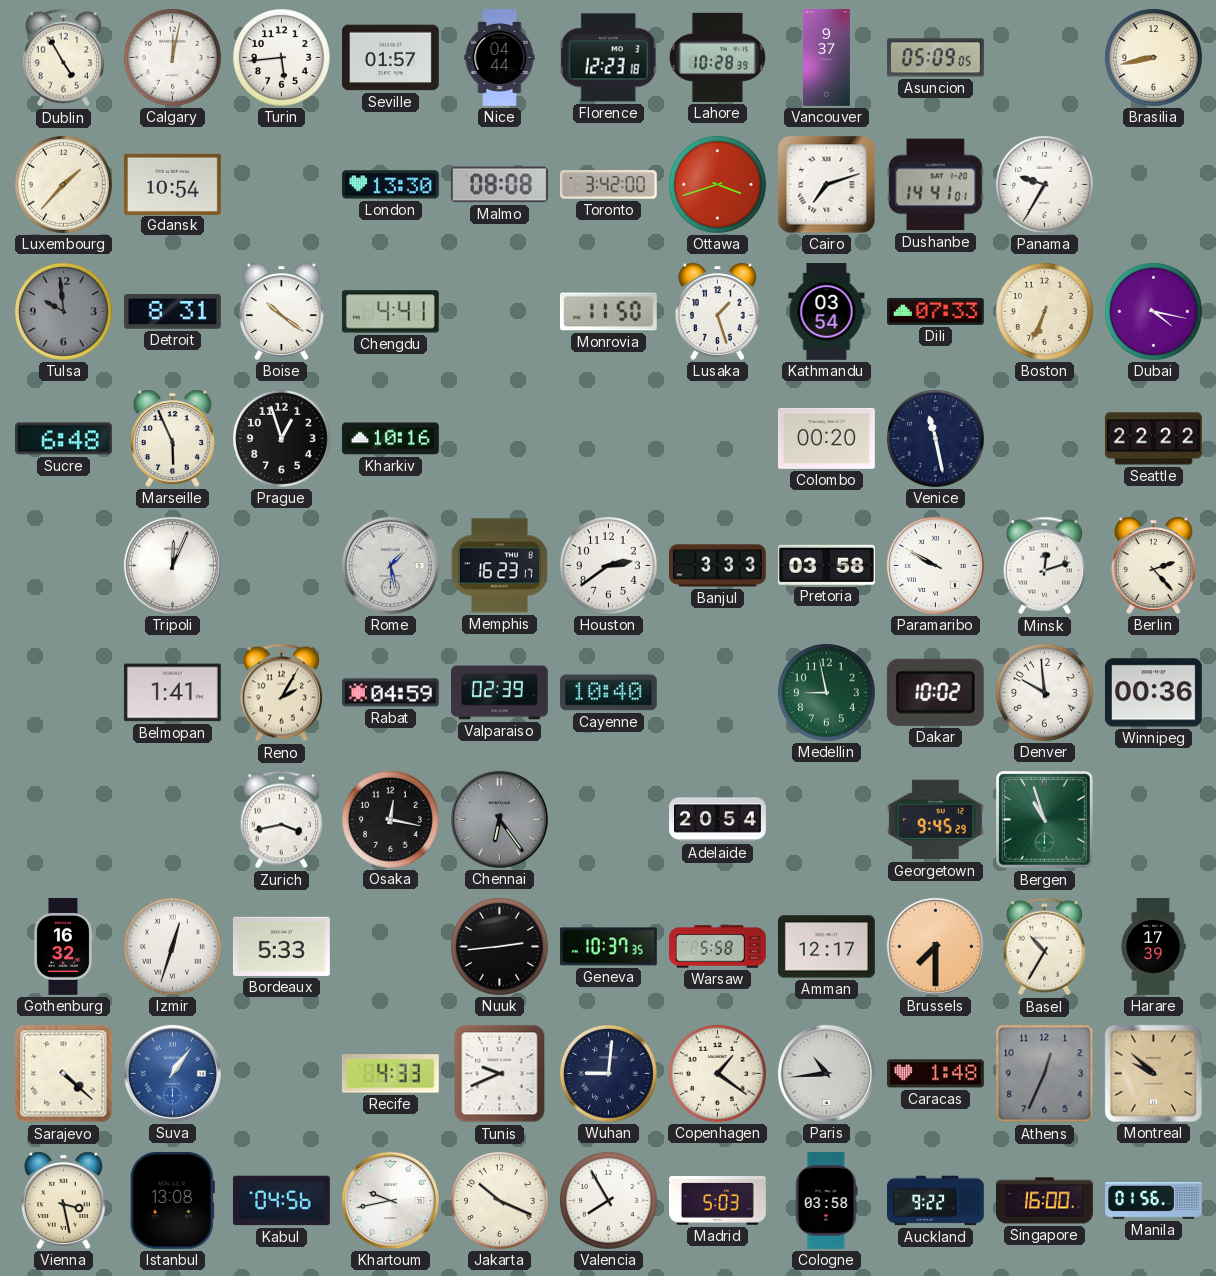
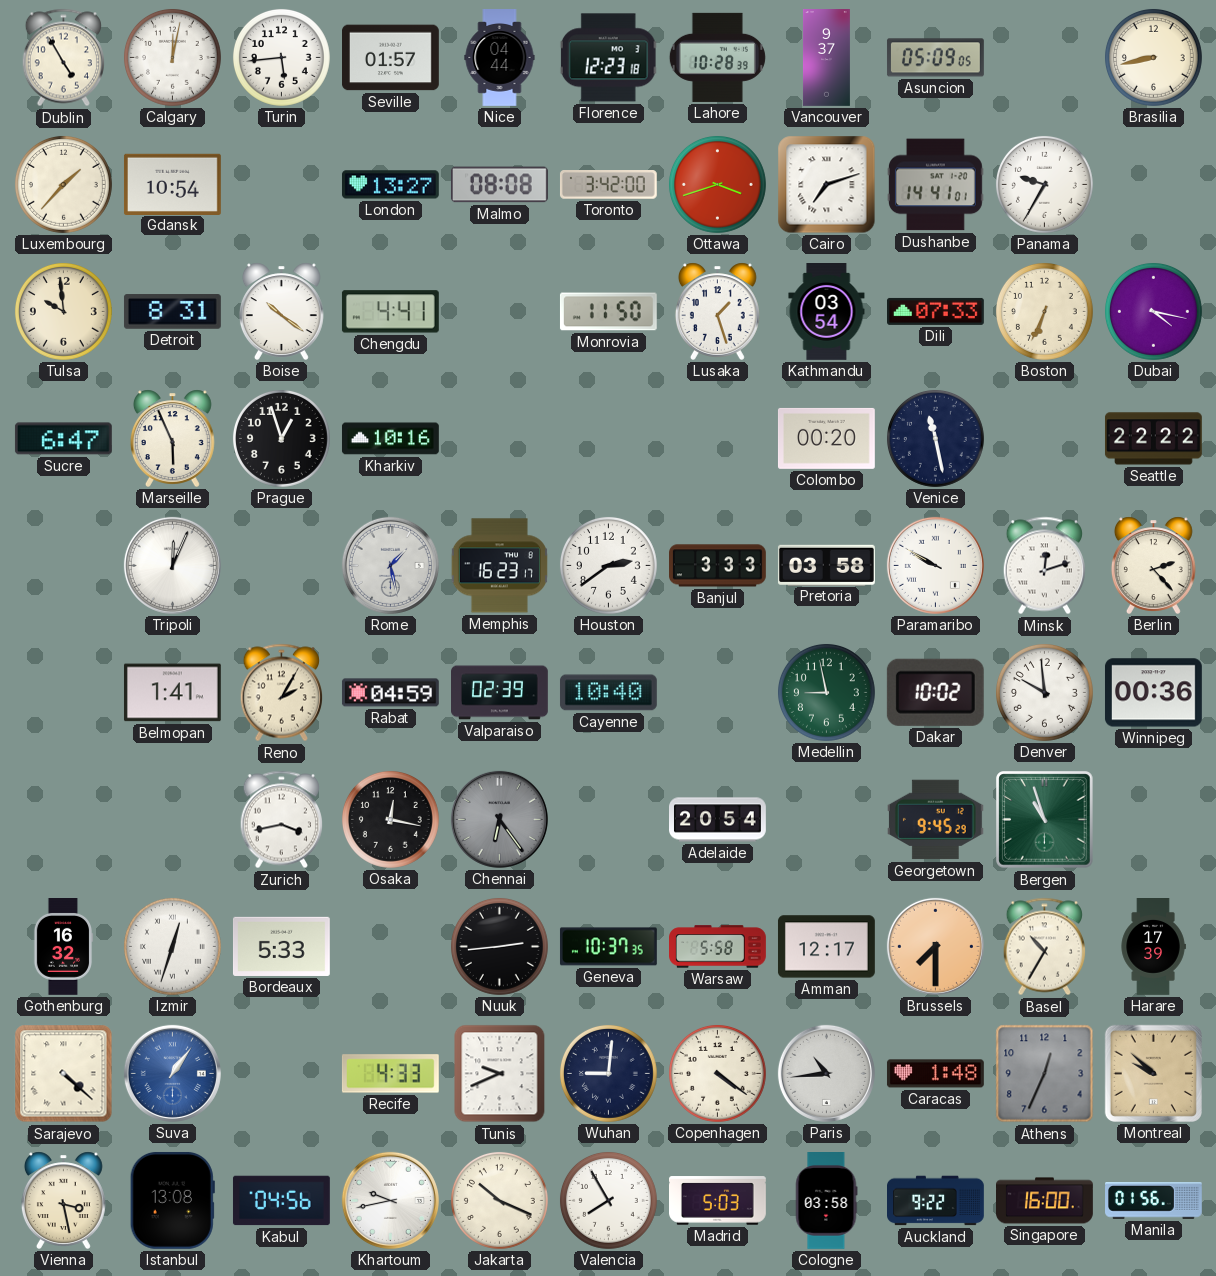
London: 13:30 -> 13:27
Tulsa dial: grey -> cream
Sucre: 6:48 -> 6:47
Copenhagen: 1:21 -> 4:21
